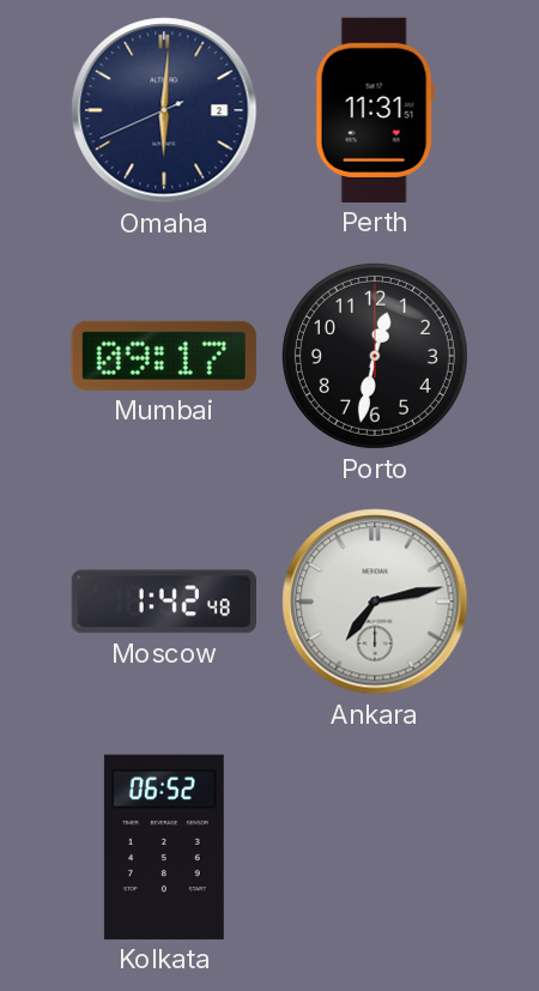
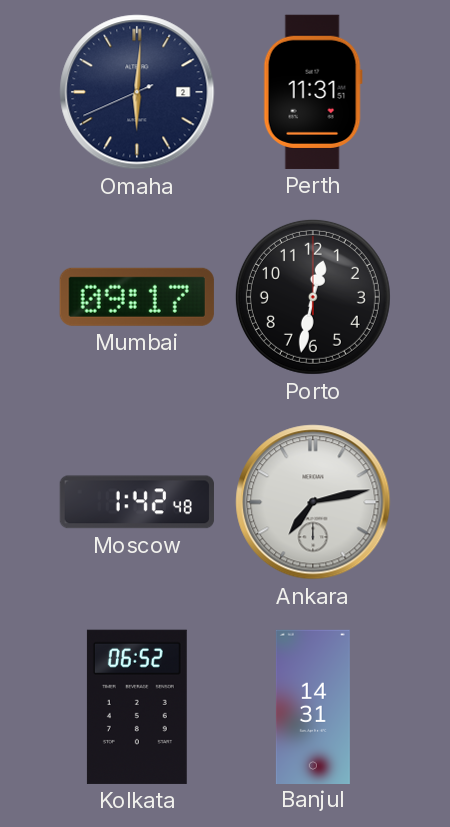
Banjul: none -> 14:31
